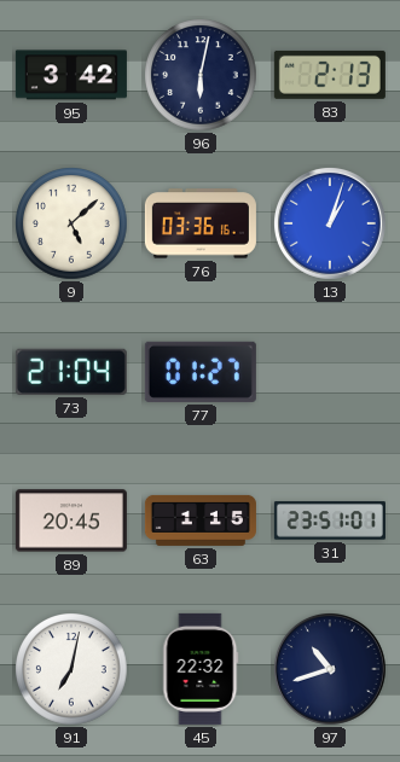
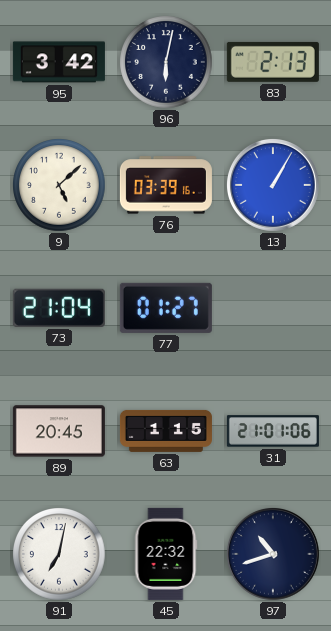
76: 03:36 -> 03:39
13: 1:03 -> 1:05
31: 23:51 -> 21:01
